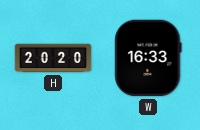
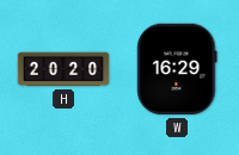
W: 16:33 -> 16:29
